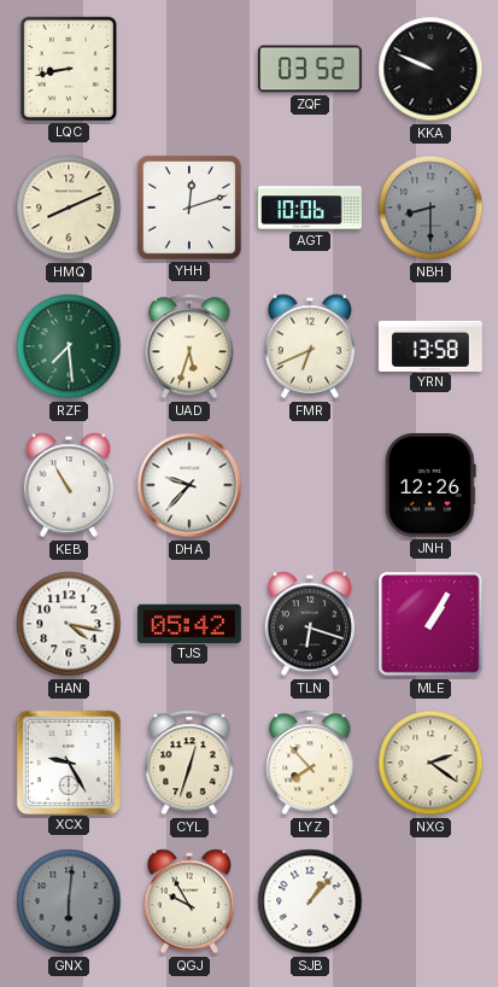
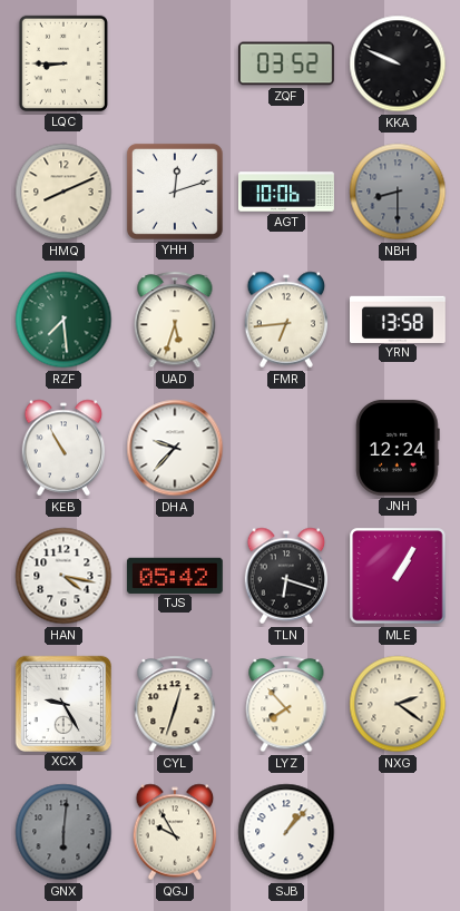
LQC: 8:43 -> 8:45
FMR: 6:41 -> 6:44
JNH: 12:26 -> 12:24
